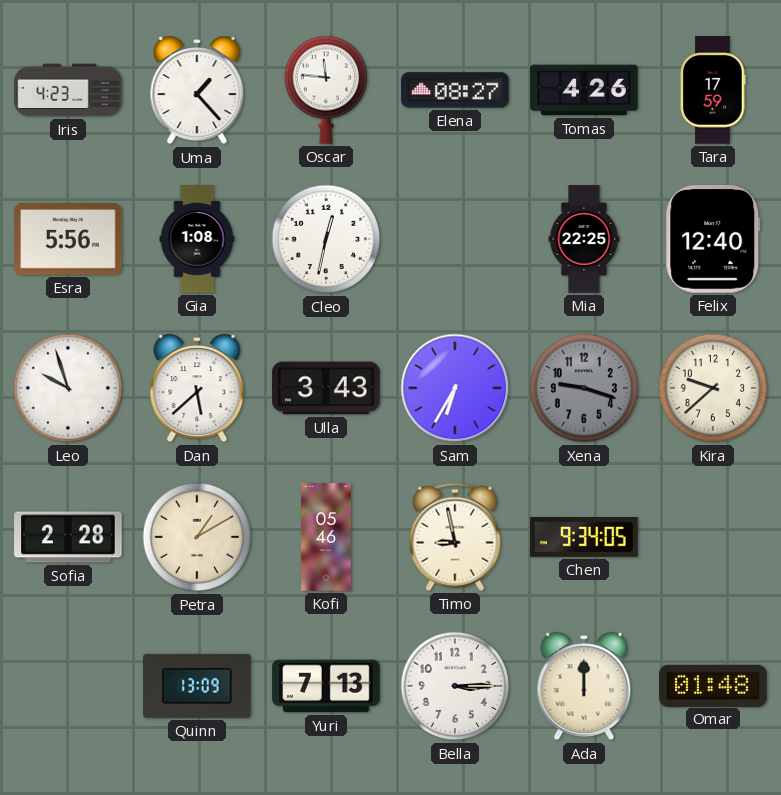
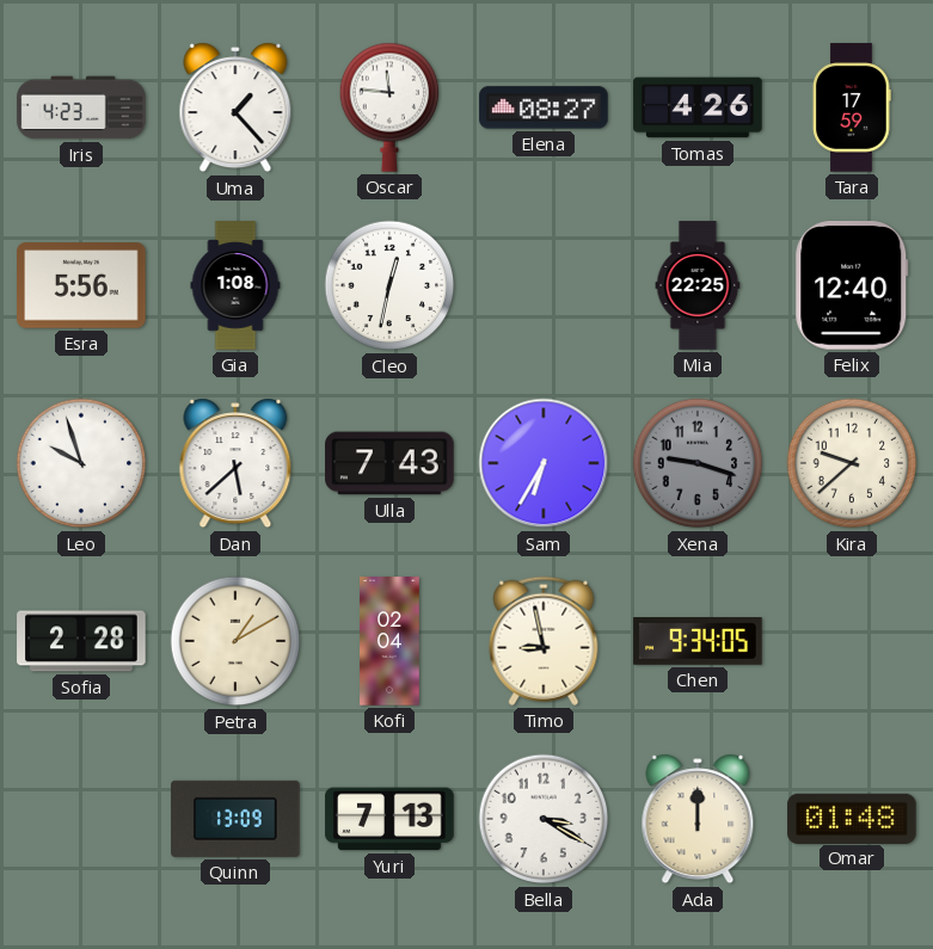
Ulla: 3:43 -> 7:43
Kofi: 05:46 -> 02:04
Bella: 3:15 -> 3:20
